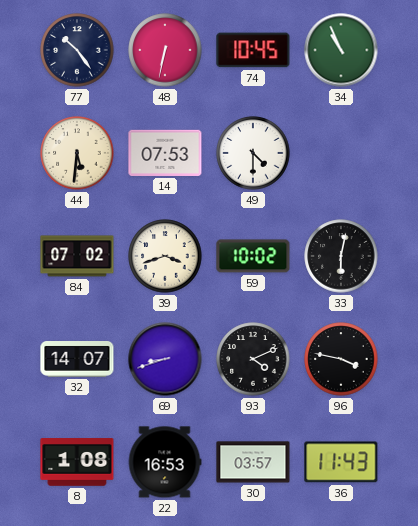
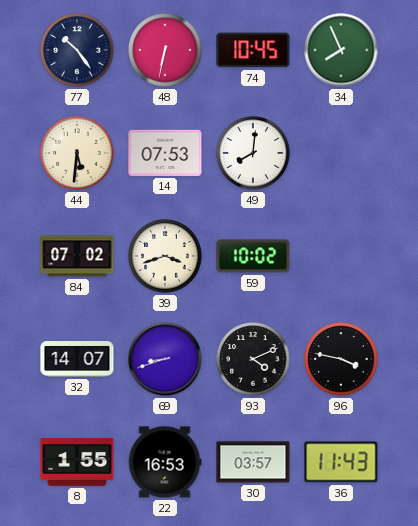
34: 10:56 -> 7:56
49: 4:30 -> 8:01
33: 6:02 -> none
8: 1:08 -> 1:55
